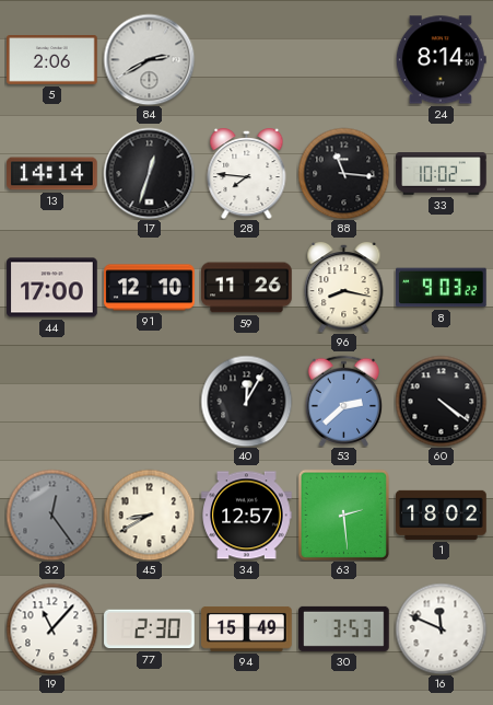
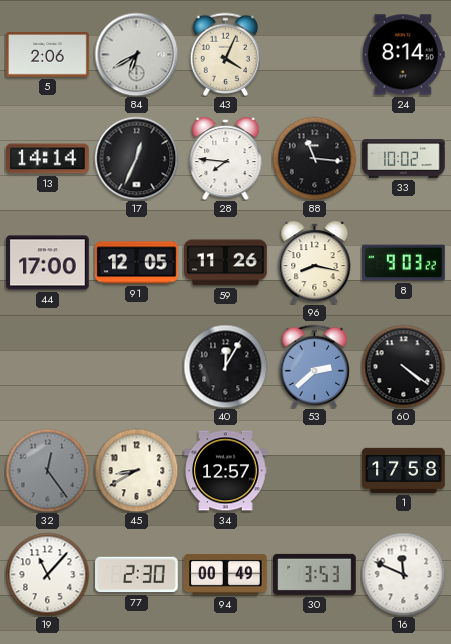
84: 2:40 -> 6:40
43: none -> 4:04
17: 12:33 -> 12:34
91: 12:10 -> 12:05
63: 2:29 -> none
1: 18:02 -> 17:58
94: 15:49 -> 00:49
